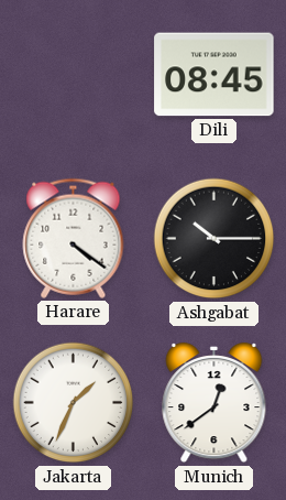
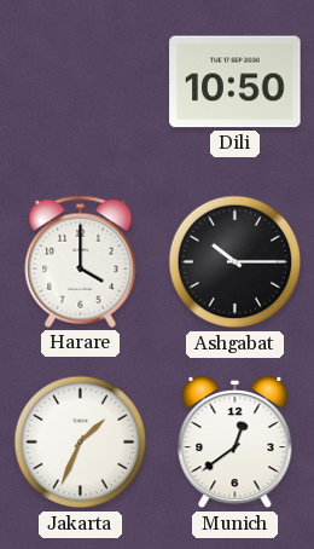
Dili: 08:45 -> 10:50
Harare: 4:21 -> 4:00
